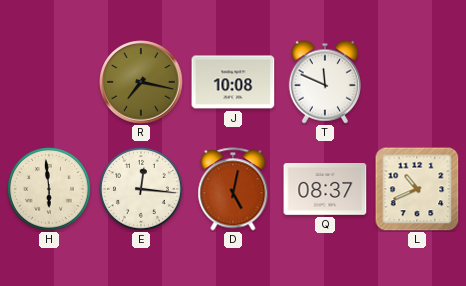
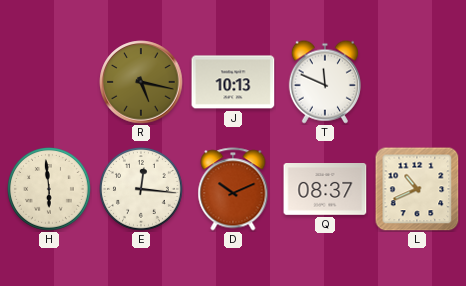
R: 7:17 -> 5:17
J: 10:08 -> 10:13
D: 5:02 -> 10:11
